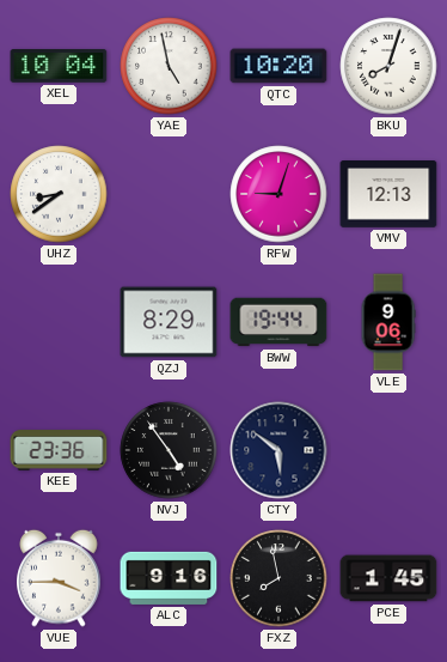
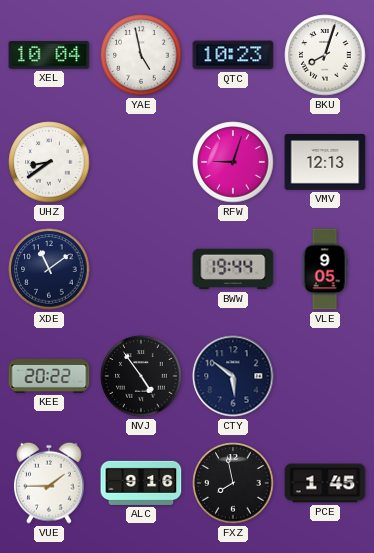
QTC: 10:20 -> 10:23
XDE: none -> 11:09
QZJ: 8:29 -> none
VLE: 9:06 -> 9:05
KEE: 23:36 -> 20:22
VUE: 3:45 -> 1:45
